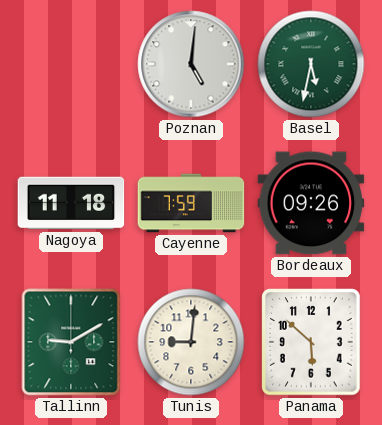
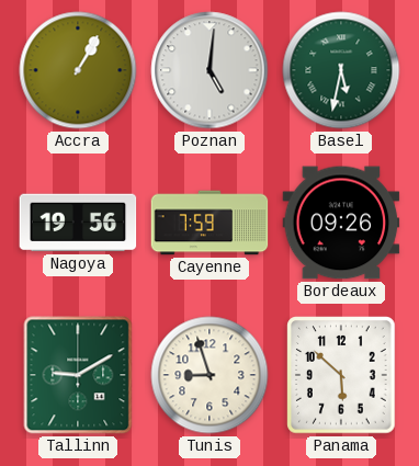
Accra: none -> 1:05
Nagoya: 11:18 -> 19:56
Tunis: 9:01 -> 8:57
